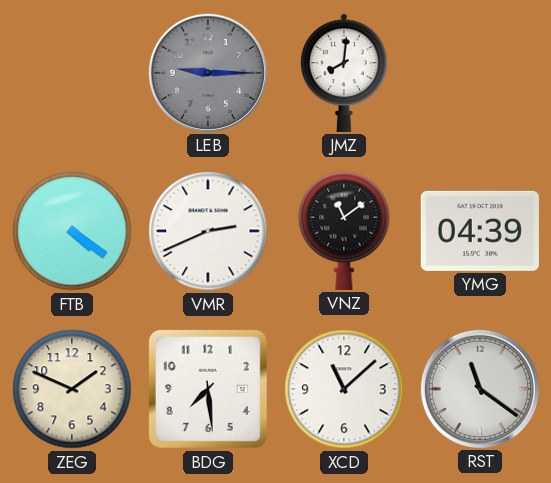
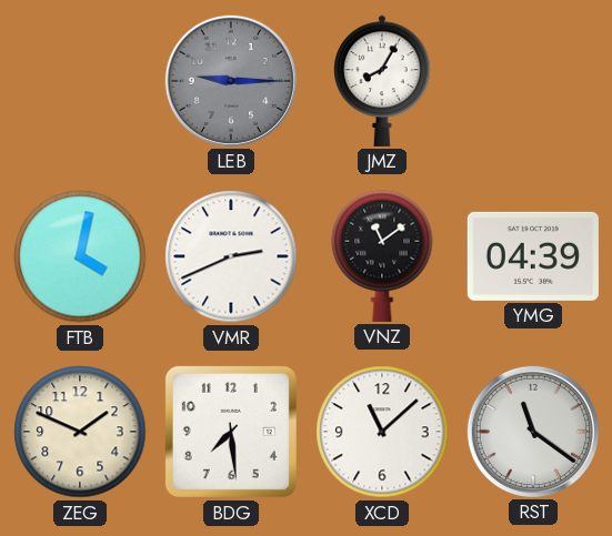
JMZ: 8:01 -> 8:05
FTB: 4:21 -> 4:02
